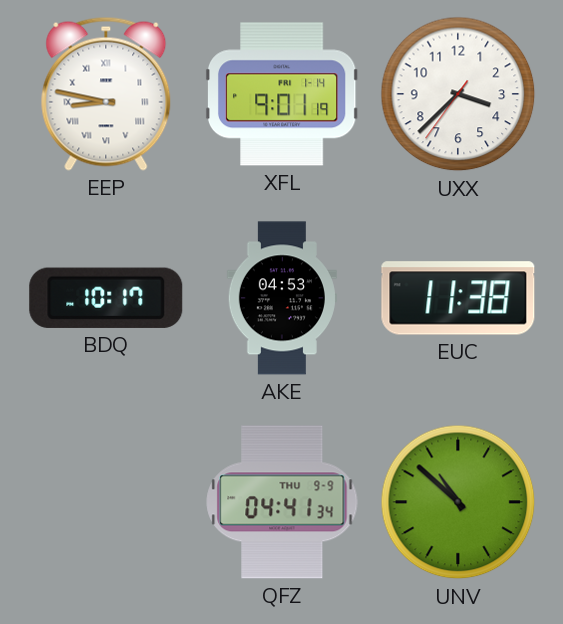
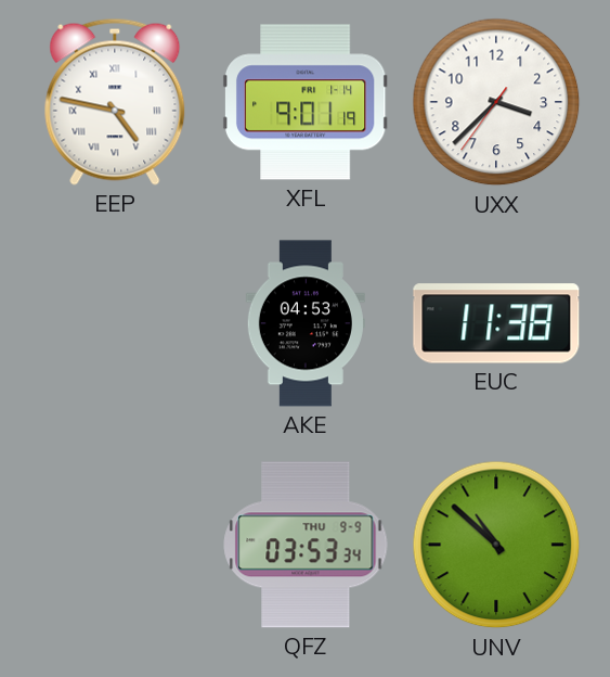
EEP: 8:47 -> 4:47
BDQ: 10:17 -> none
QFZ: 04:41 -> 03:53
